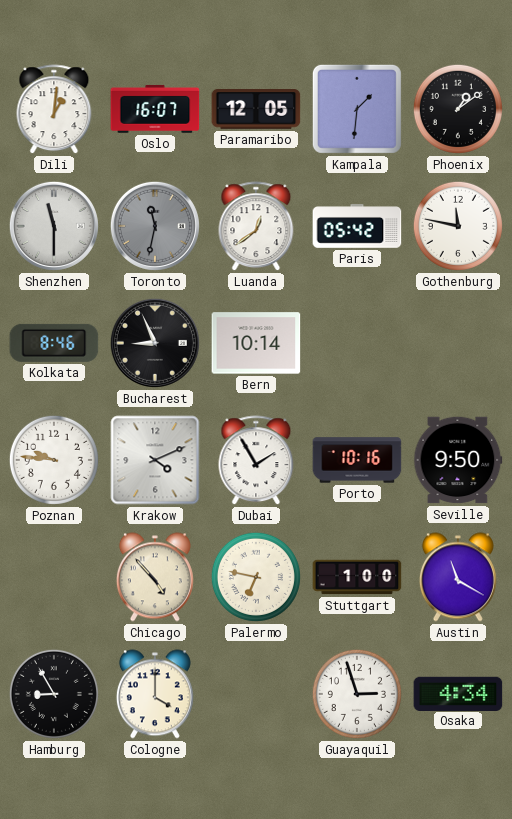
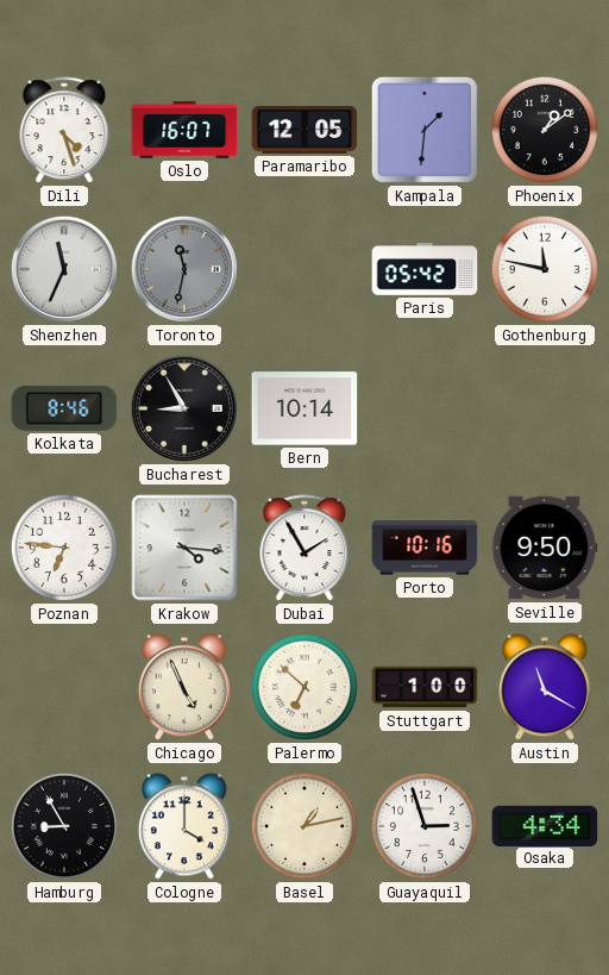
Dili: 1:01 -> 4:27
Shenzhen: 11:30 -> 11:34
Luanda: 12:39 -> none
Bucharest: 8:56 -> 8:55
Poznan: 9:46 -> 6:46
Krakow: 4:11 -> 4:16
Chicago: 4:53 -> 4:56
Palermo: 6:47 -> 6:52
Basel: none -> 1:13
